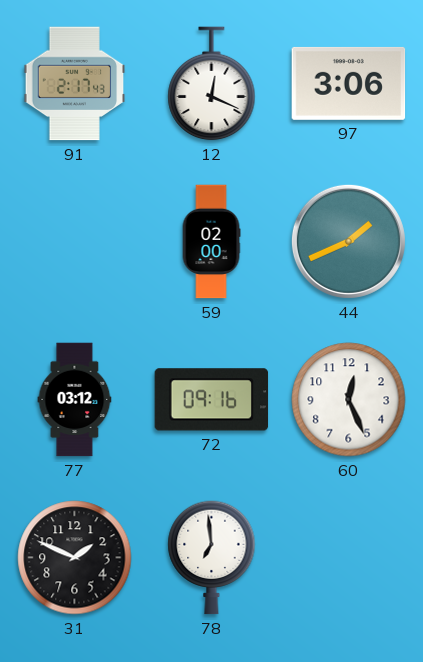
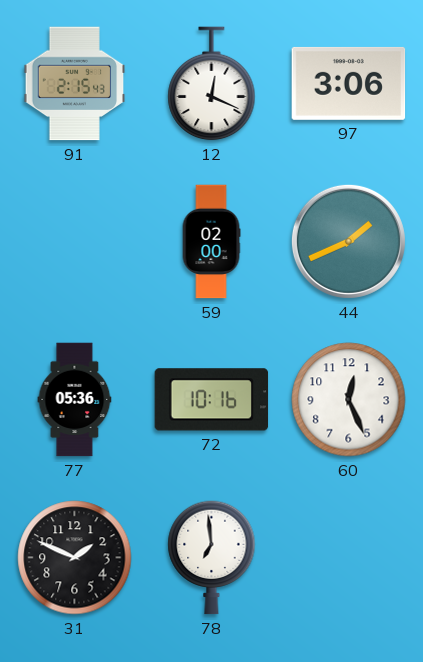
91: 2:17 -> 2:15
77: 03:12 -> 05:36
72: 09:16 -> 10:16
